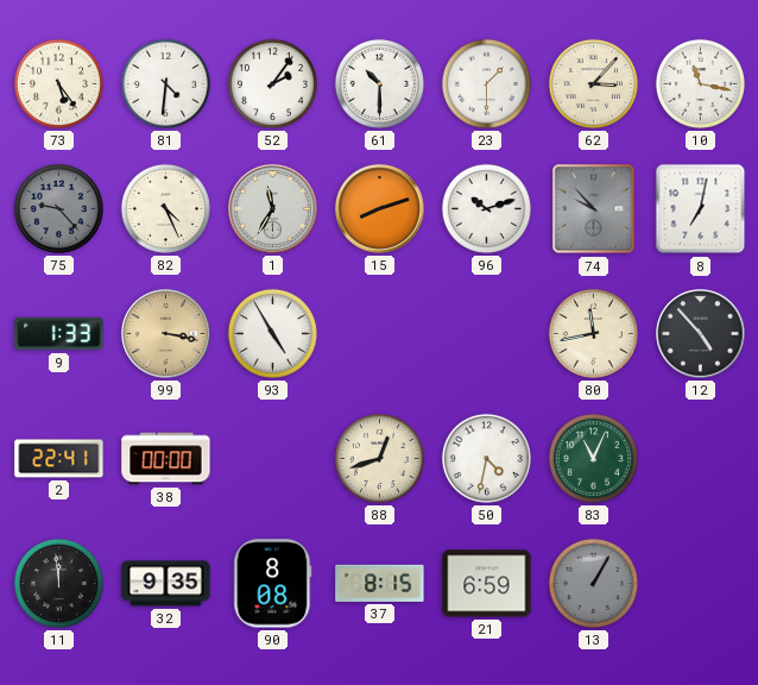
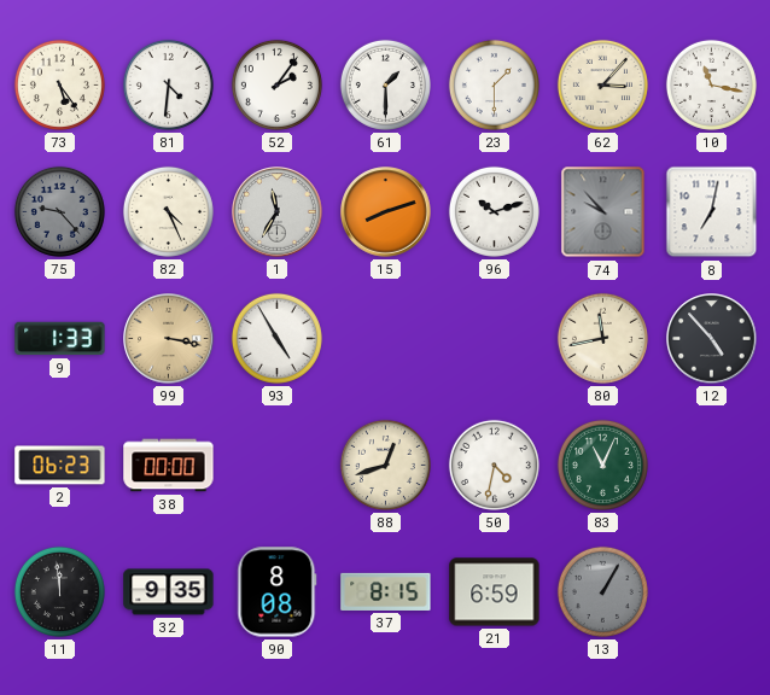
61: 10:30 -> 1:30
2: 22:41 -> 06:23
